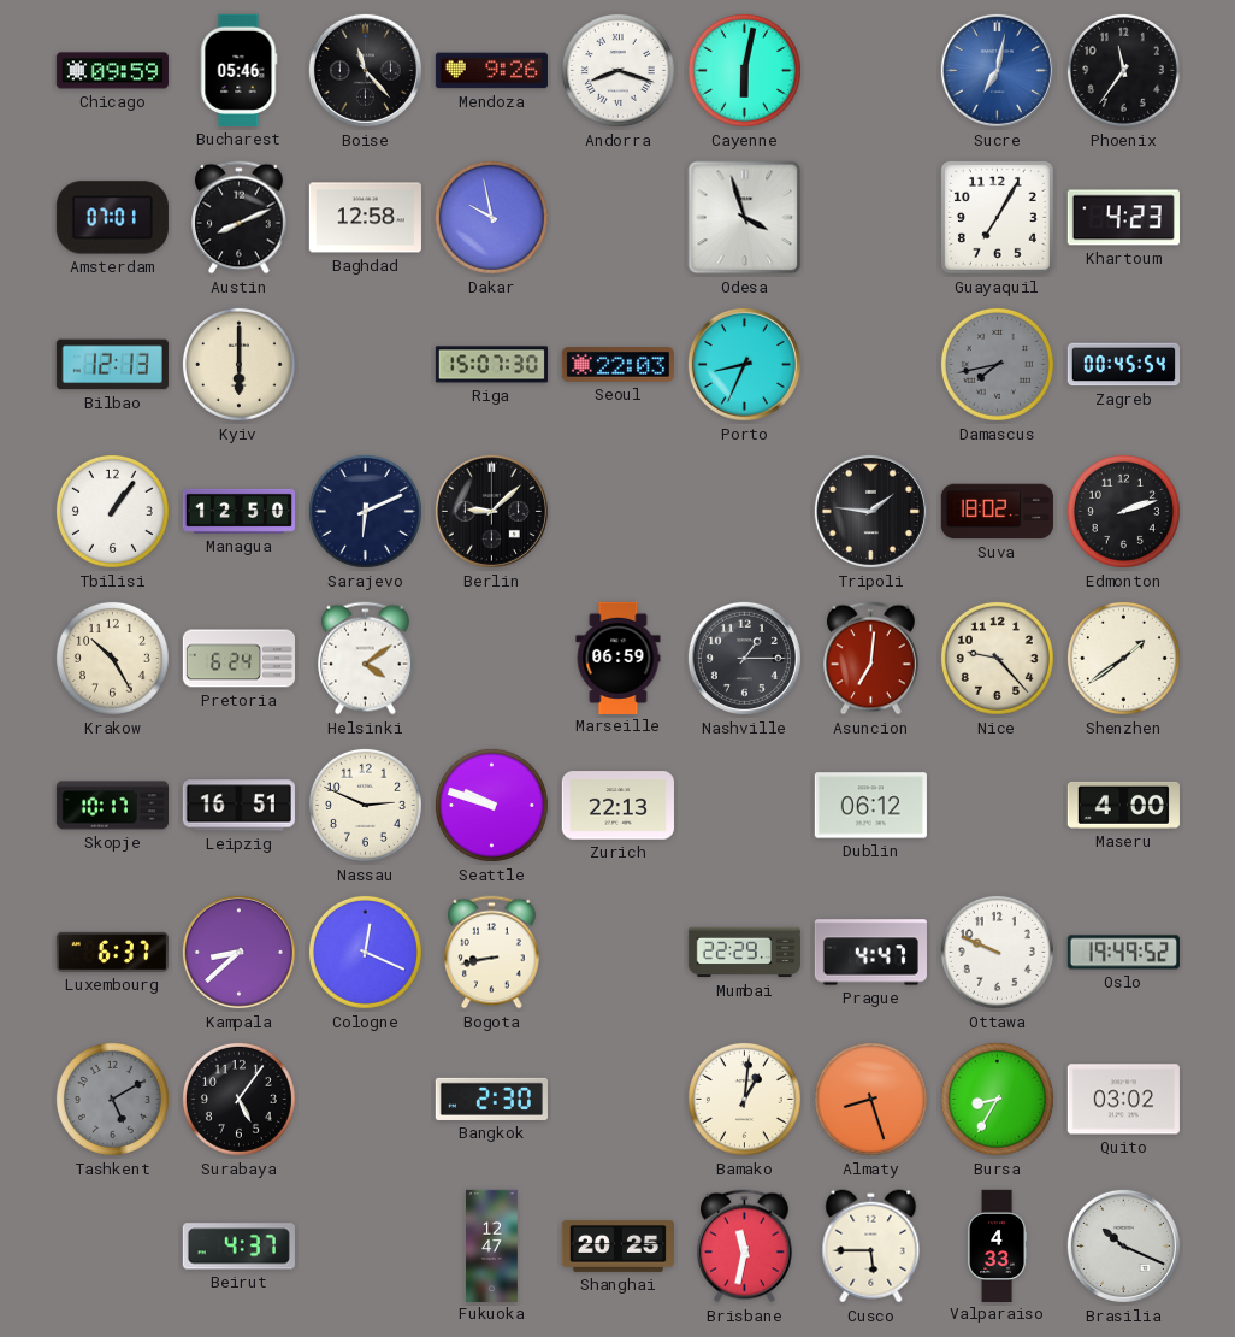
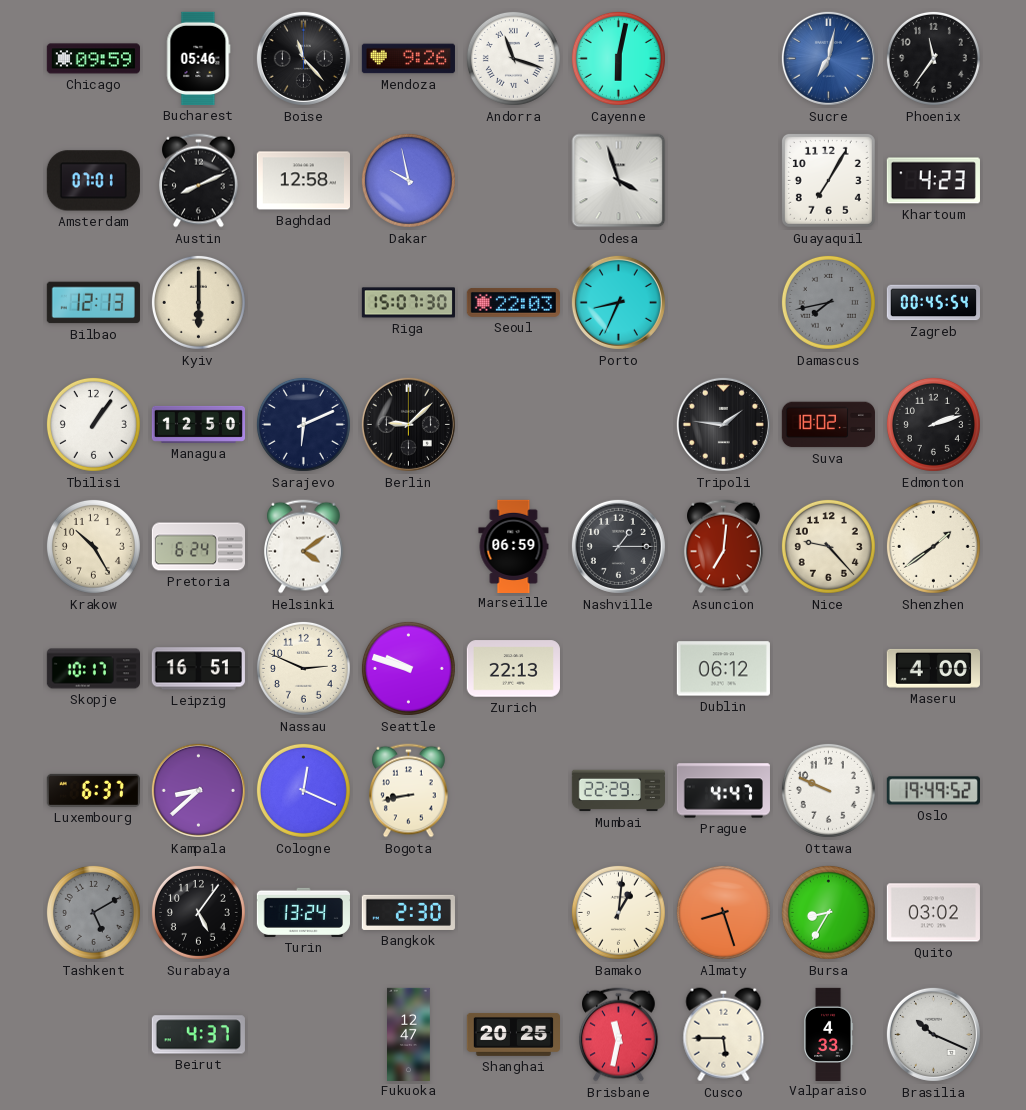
Andorra: 8:18 -> 11:18
Turin: none -> 13:24
